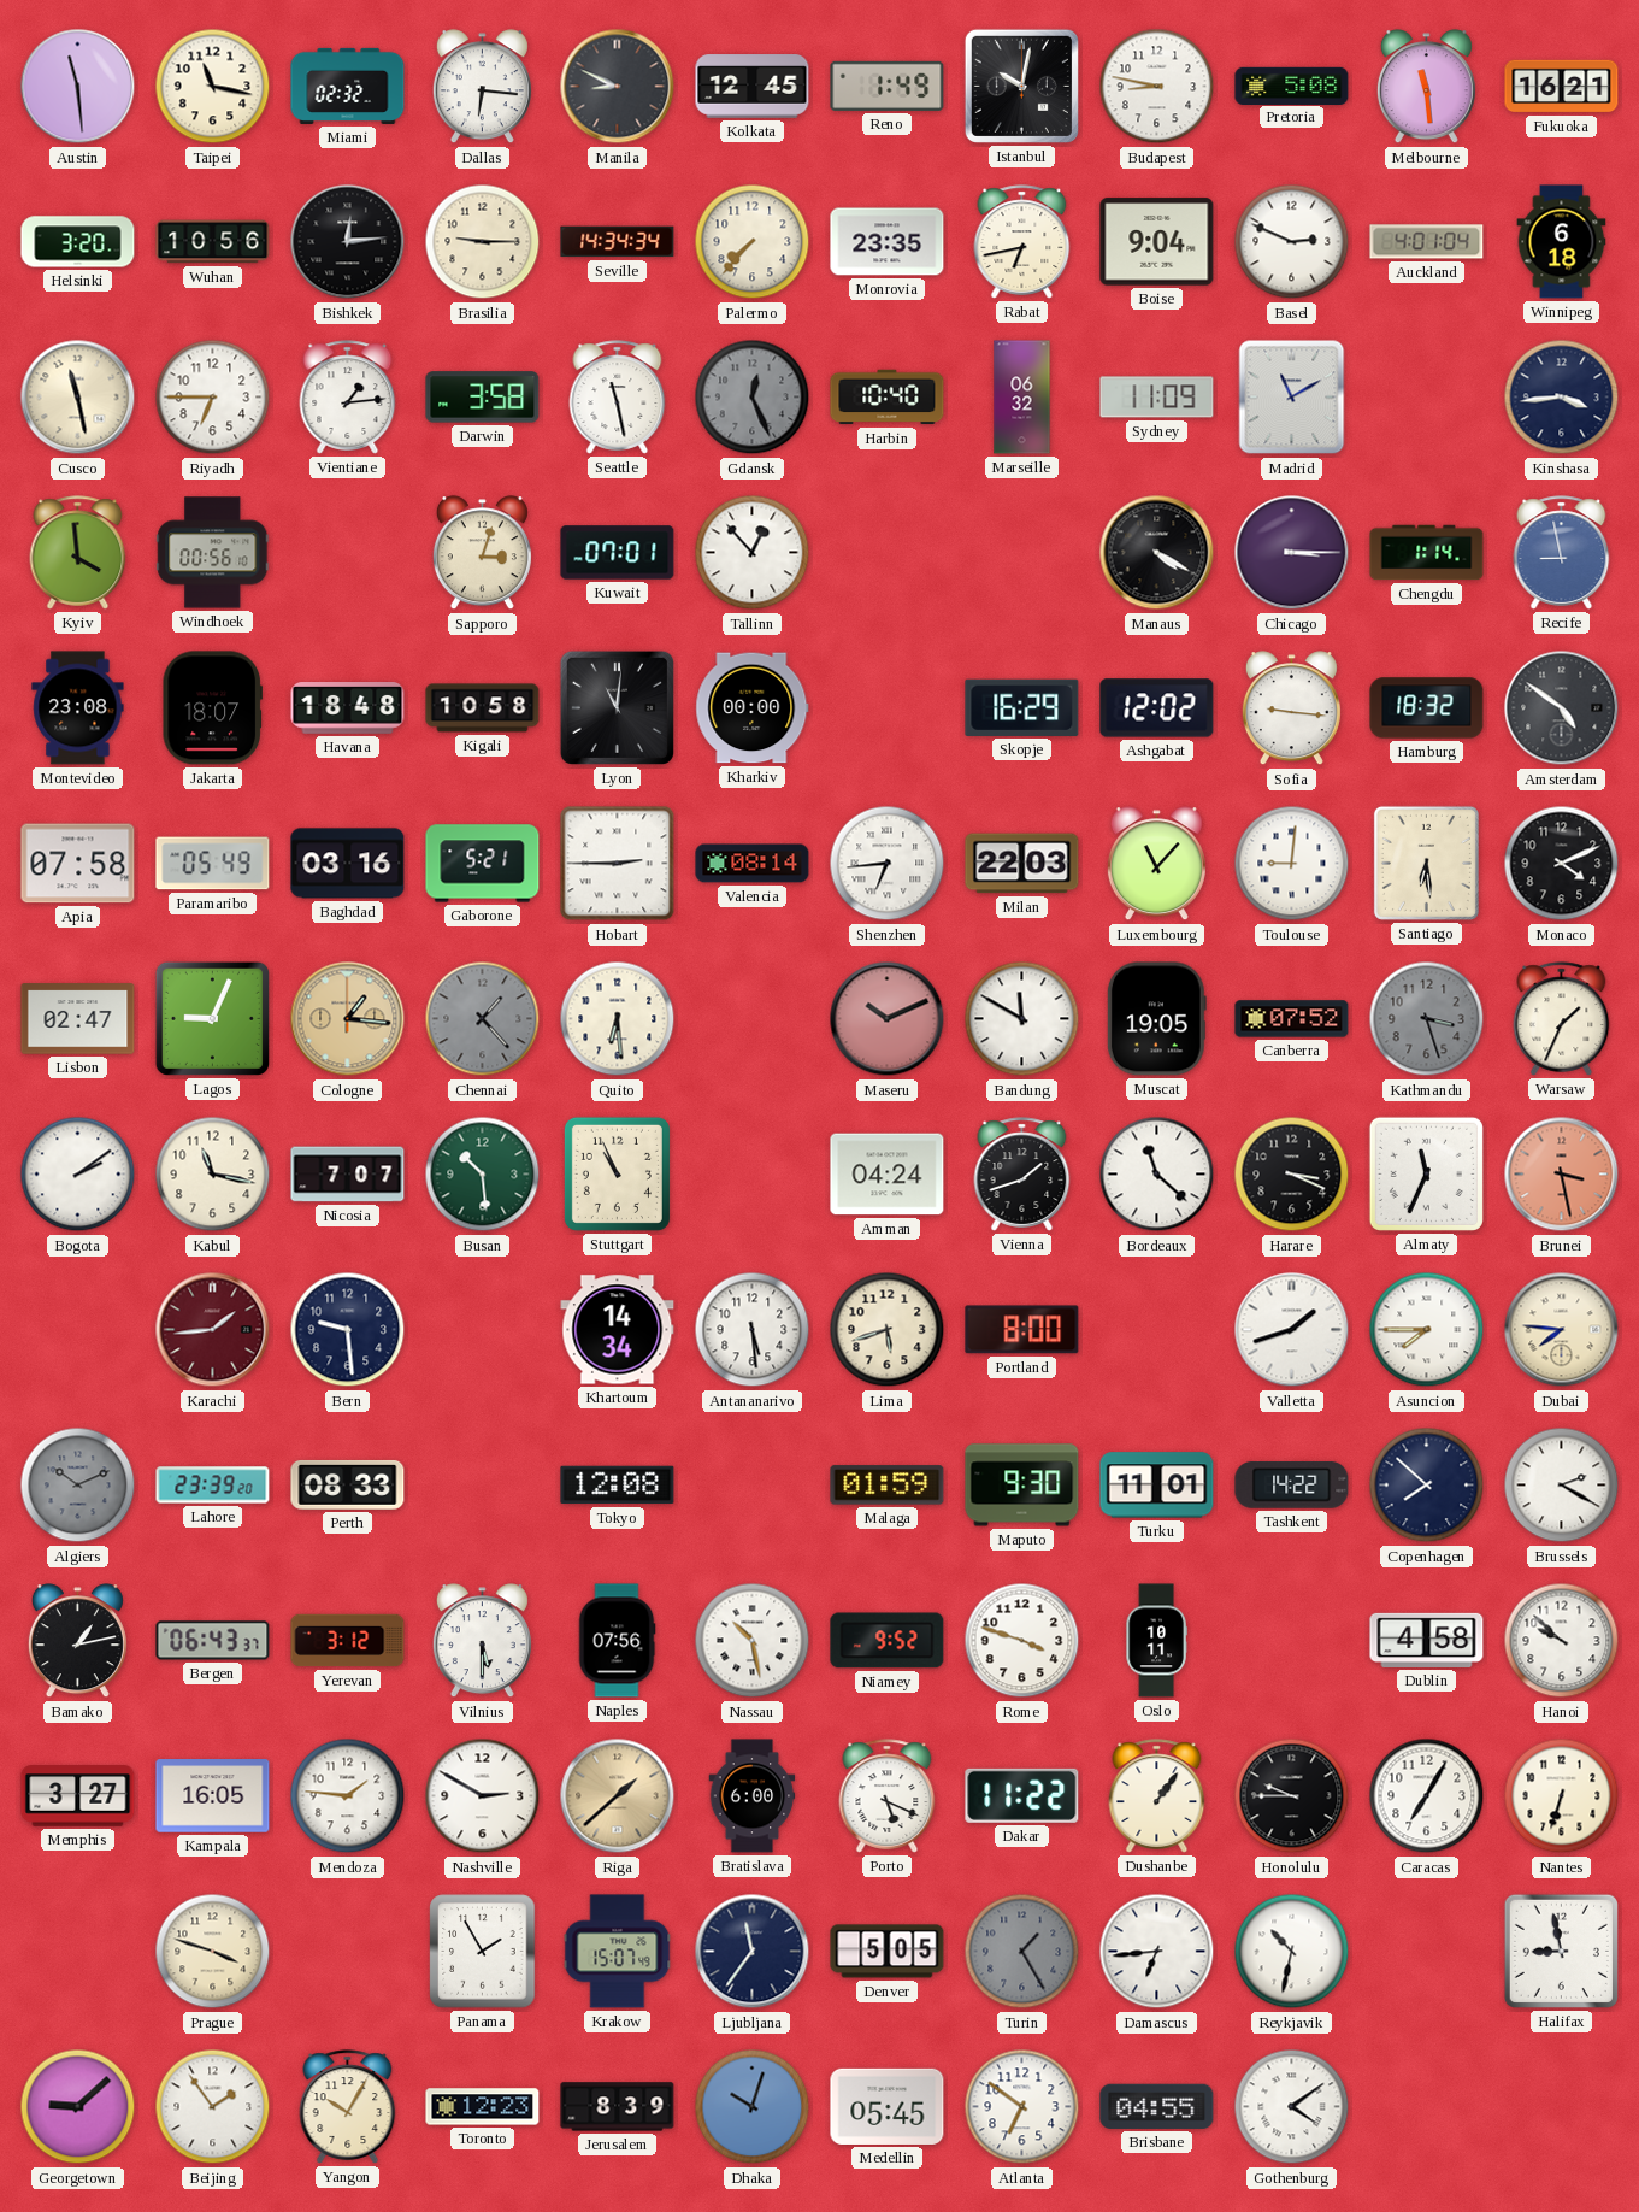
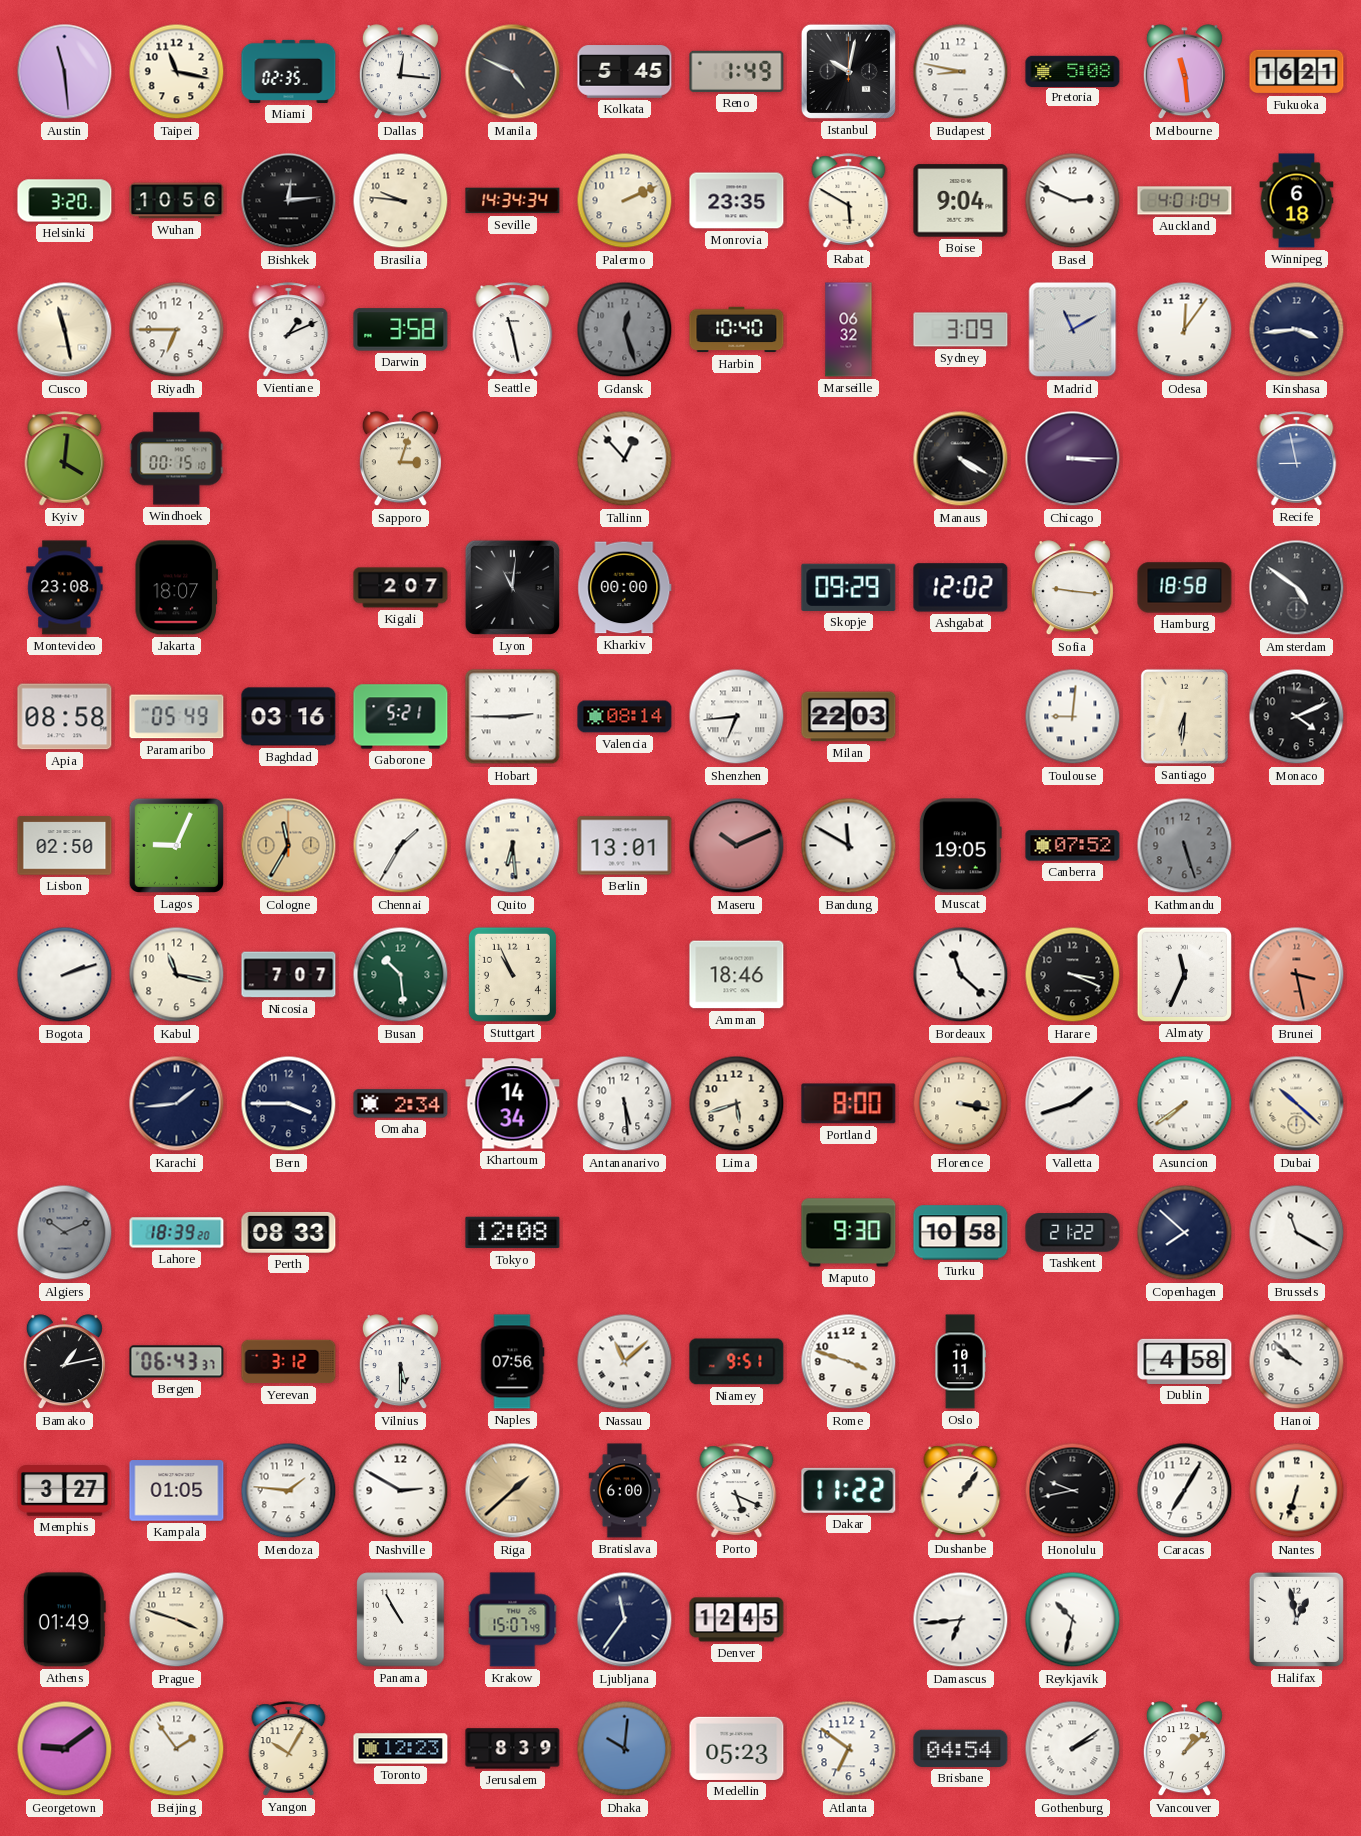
Miami: 02:32 -> 02:35
Dallas: 6:16 -> 12:16
Manila: 8:49 -> 4:49
Kolkata: 12:45 -> 5:45
Brasilia: 9:15 -> 9:46
Palermo: 7:37 -> 2:11
Rabat: 6:43 -> 5:50
Vientiane: 1:14 -> 1:11
Gdansk: 12:26 -> 12:27
Sydney: 11:09 -> 3:09
Odesa: none -> 12:06
Kyiv: 3:59 -> 4:01
Windhoek: 00:56 -> 00:15
Kuwait: 07:01 -> none
Chengdu: 1:14 -> none
Havana: 18:48 -> none
Kigali: 10:58 -> 2:07
Skopje: 16:29 -> 09:29
Hamburg: 18:32 -> 18:58
Apia: 07:58 -> 08:58
Luxembourg: 11:07 -> none
Santiago: 6:29 -> 6:31
Lisbon: 02:47 -> 02:50
Cologne: 1:16 -> 11:35
Chennai: 1:23 -> 1:35
Chennai dial: grey -> white
Berlin: none -> 13:01
Kathmandu: 3:27 -> 5:27
Warsaw: 1:34 -> none
Bogota: 2:09 -> 2:12
Amman: 04:24 -> 18:46
Vienna: 1:42 -> none
Karachi dial: burgundy -> navy
Bern: 9:29 -> 3:45
Omaha: none -> 2:34
Florence: none -> 3:17
Asuncion: 7:45 -> 7:39
Dubai: 7:46 -> 10:22
Lahore: 23:39 -> 18:39
Malaga: 01:59 -> none
Turku: 11:01 -> 10:58
Tashkent: 14:22 -> 21:22
Brussels: 2:20 -> 11:20
Nassau: 10:28 -> 11:08
Niamey: 9:52 -> 9:51
Kampala: 16:05 -> 01:05
Honolulu: 9:45 -> 9:43
Athens: none -> 01:49
Panama: 1:55 -> 10:55
Denver: 5:05 -> 12:45
Turin: 1:25 -> none
Halifax: 8:58 -> 12:58
Georgetown: 9:08 -> 9:09
Dhaka: 10:03 -> 10:01
Medellin: 05:45 -> 05:23
Brisbane: 04:55 -> 04:54
Gothenburg: 4:09 -> 2:09
Vancouver: none -> 1:08
